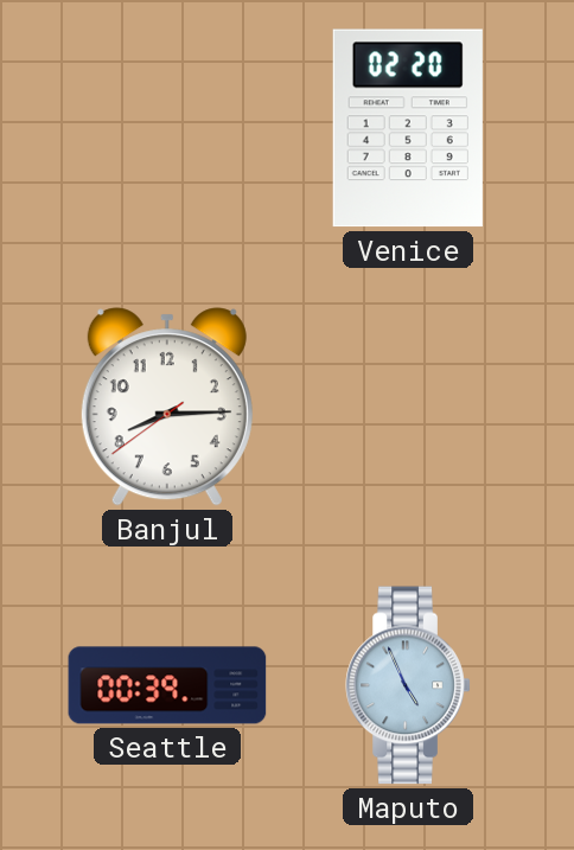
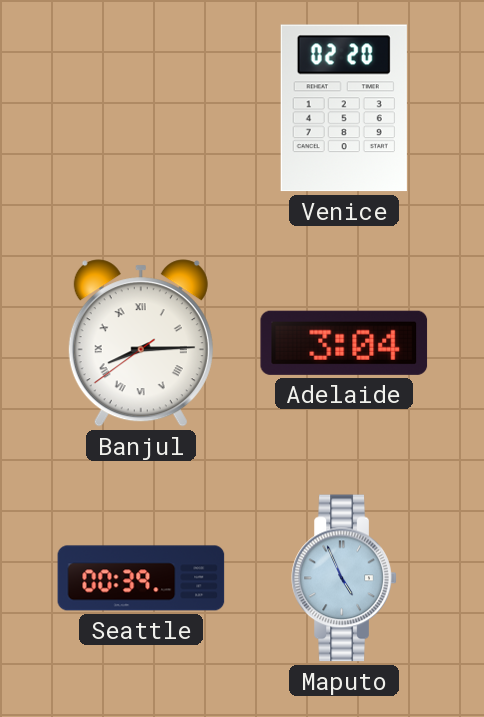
Banjul numerals: Arabic -> Roman
Adelaide: none -> 3:04
